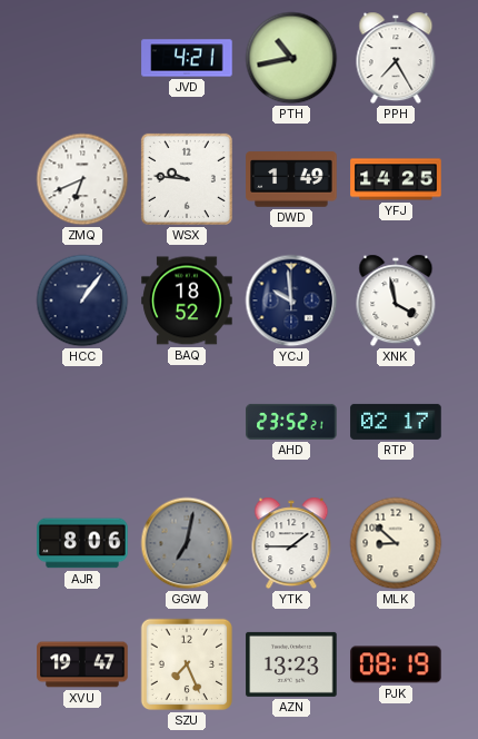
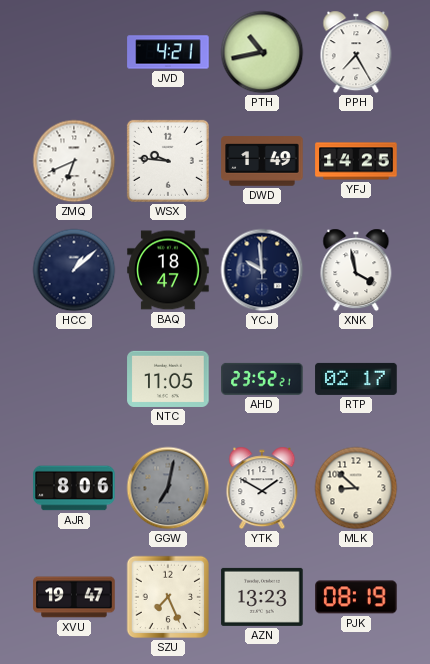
HCC: 1:06 -> 1:08
BAQ: 18:52 -> 18:47
NTC: none -> 11:05
YTK: 1:45 -> 1:50
